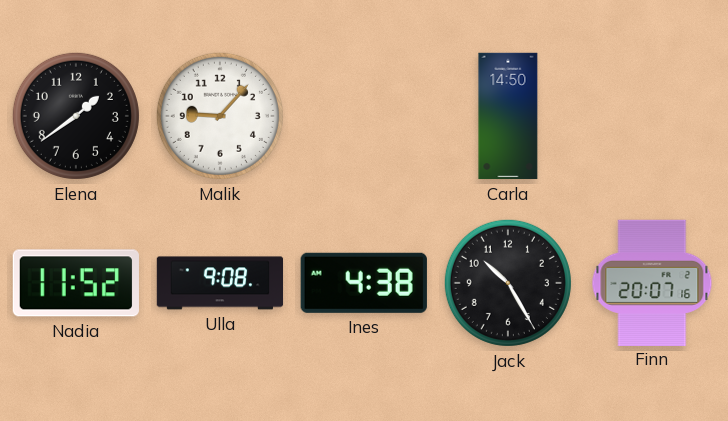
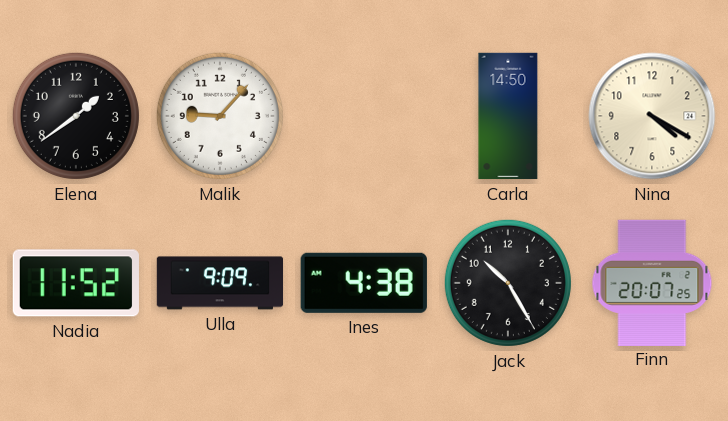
Nina: none -> 4:20
Ulla: 9:08 -> 9:09
Finn: 20:07:16 -> 20:07:25
